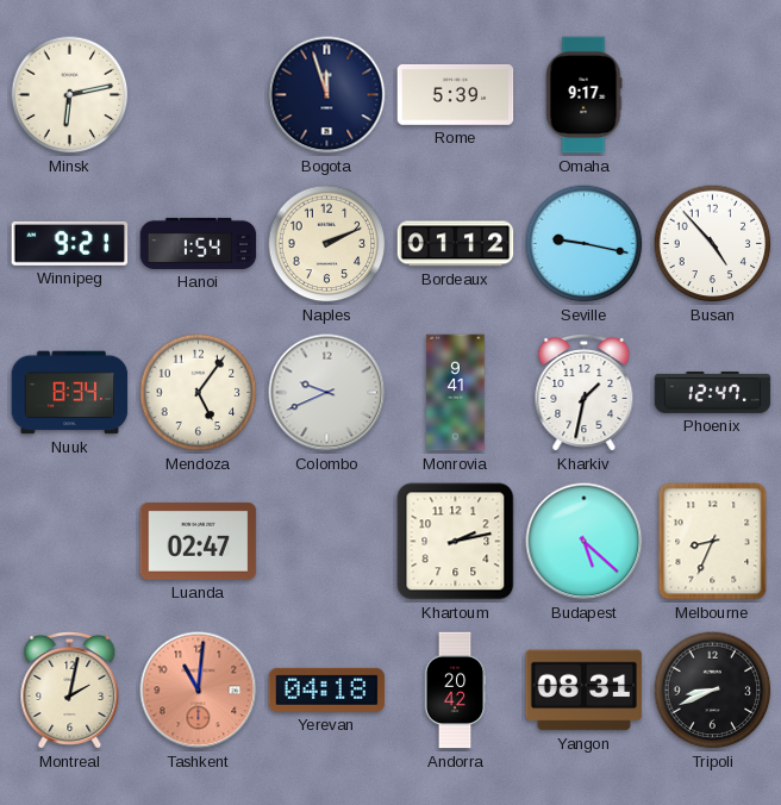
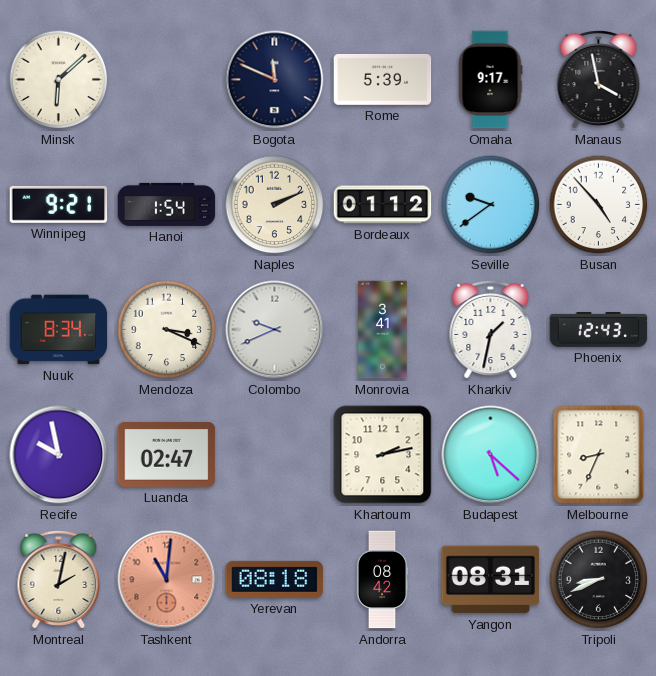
Minsk: 6:13 -> 6:08
Bogota: 11:57 -> 11:49
Manaus: none -> 3:58
Seville: 9:17 -> 9:39
Mendoza: 5:06 -> 3:19
Monrovia: 9:41 -> 3:41
Phoenix: 12:47 -> 12:43
Recife: none -> 9:58
Yerevan: 04:18 -> 08:18
Andorra: 20:42 -> 08:42
